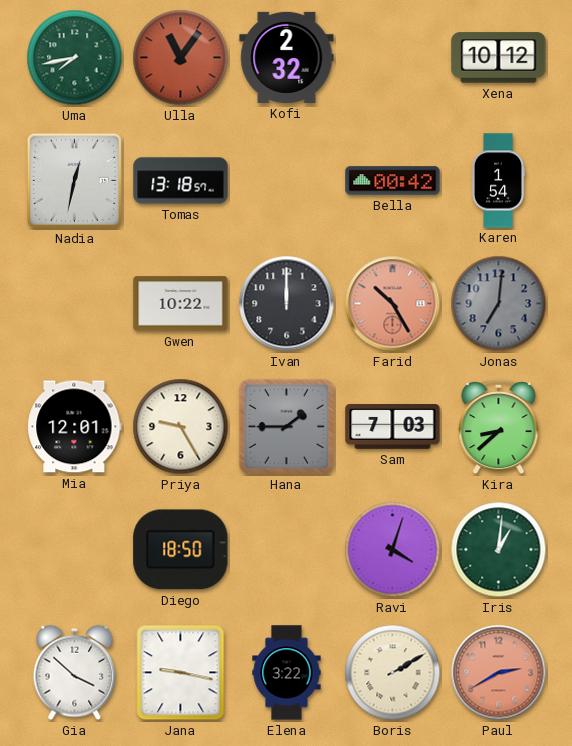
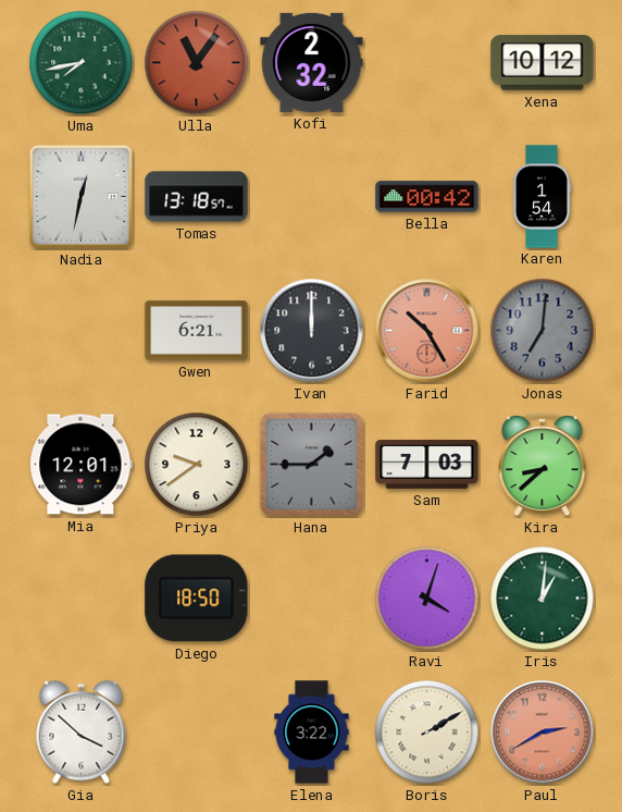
Gwen: 10:22 -> 6:21
Priya: 9:25 -> 9:39
Jana: 9:17 -> none
